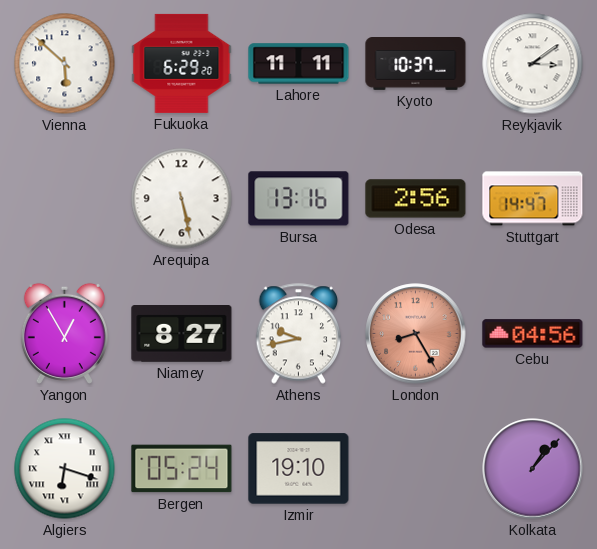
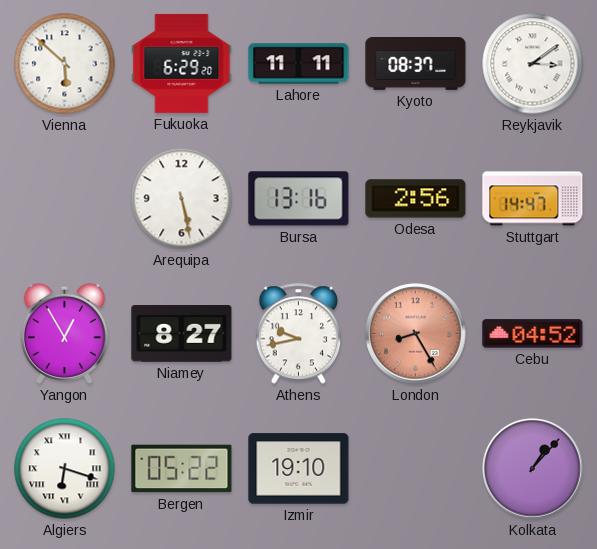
Kyoto: 10:37 -> 08:37
Cebu: 04:56 -> 04:52
Bergen: 05:24 -> 05:22
